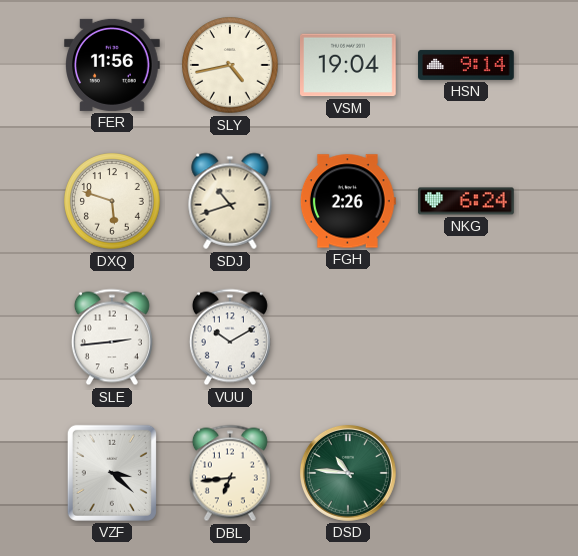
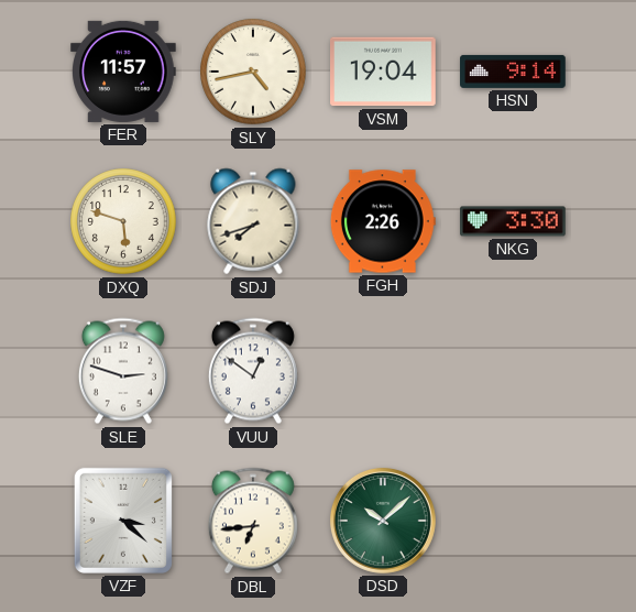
FER: 11:56 -> 11:57
SDJ: 10:42 -> 7:42
NKG: 6:24 -> 3:30
SLE: 2:44 -> 2:48
VUU: 10:10 -> 12:51
DSD: 10:46 -> 10:08
